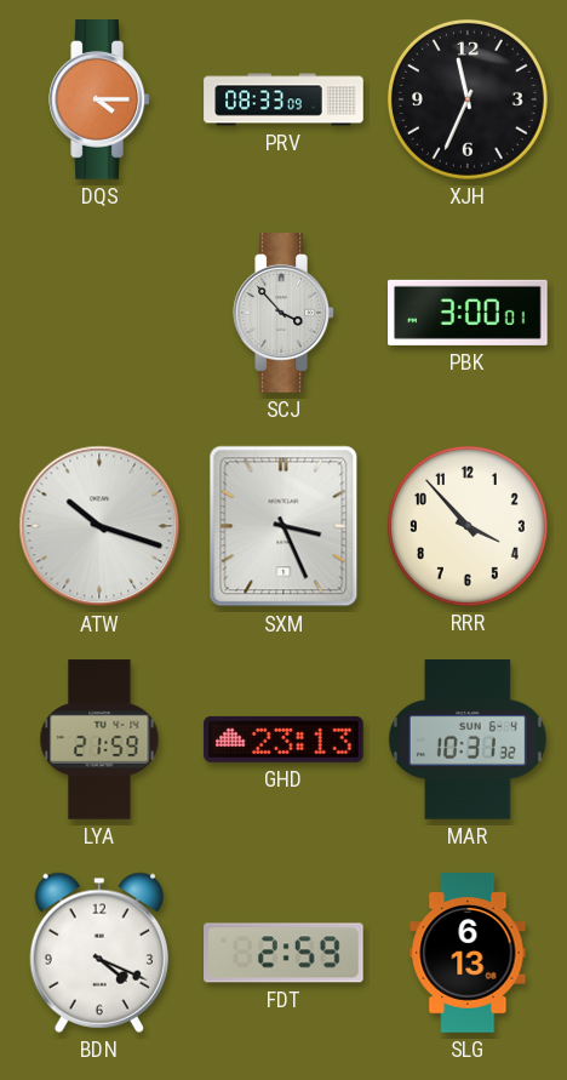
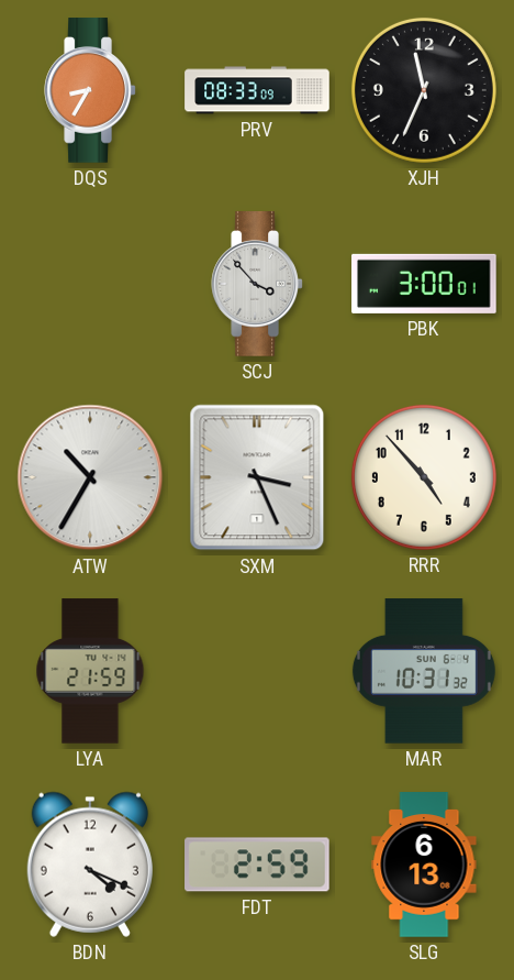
DQS: 4:15 -> 8:35
ATW: 10:18 -> 10:35
RRR: 3:53 -> 4:53
GHD: 23:13 -> none
